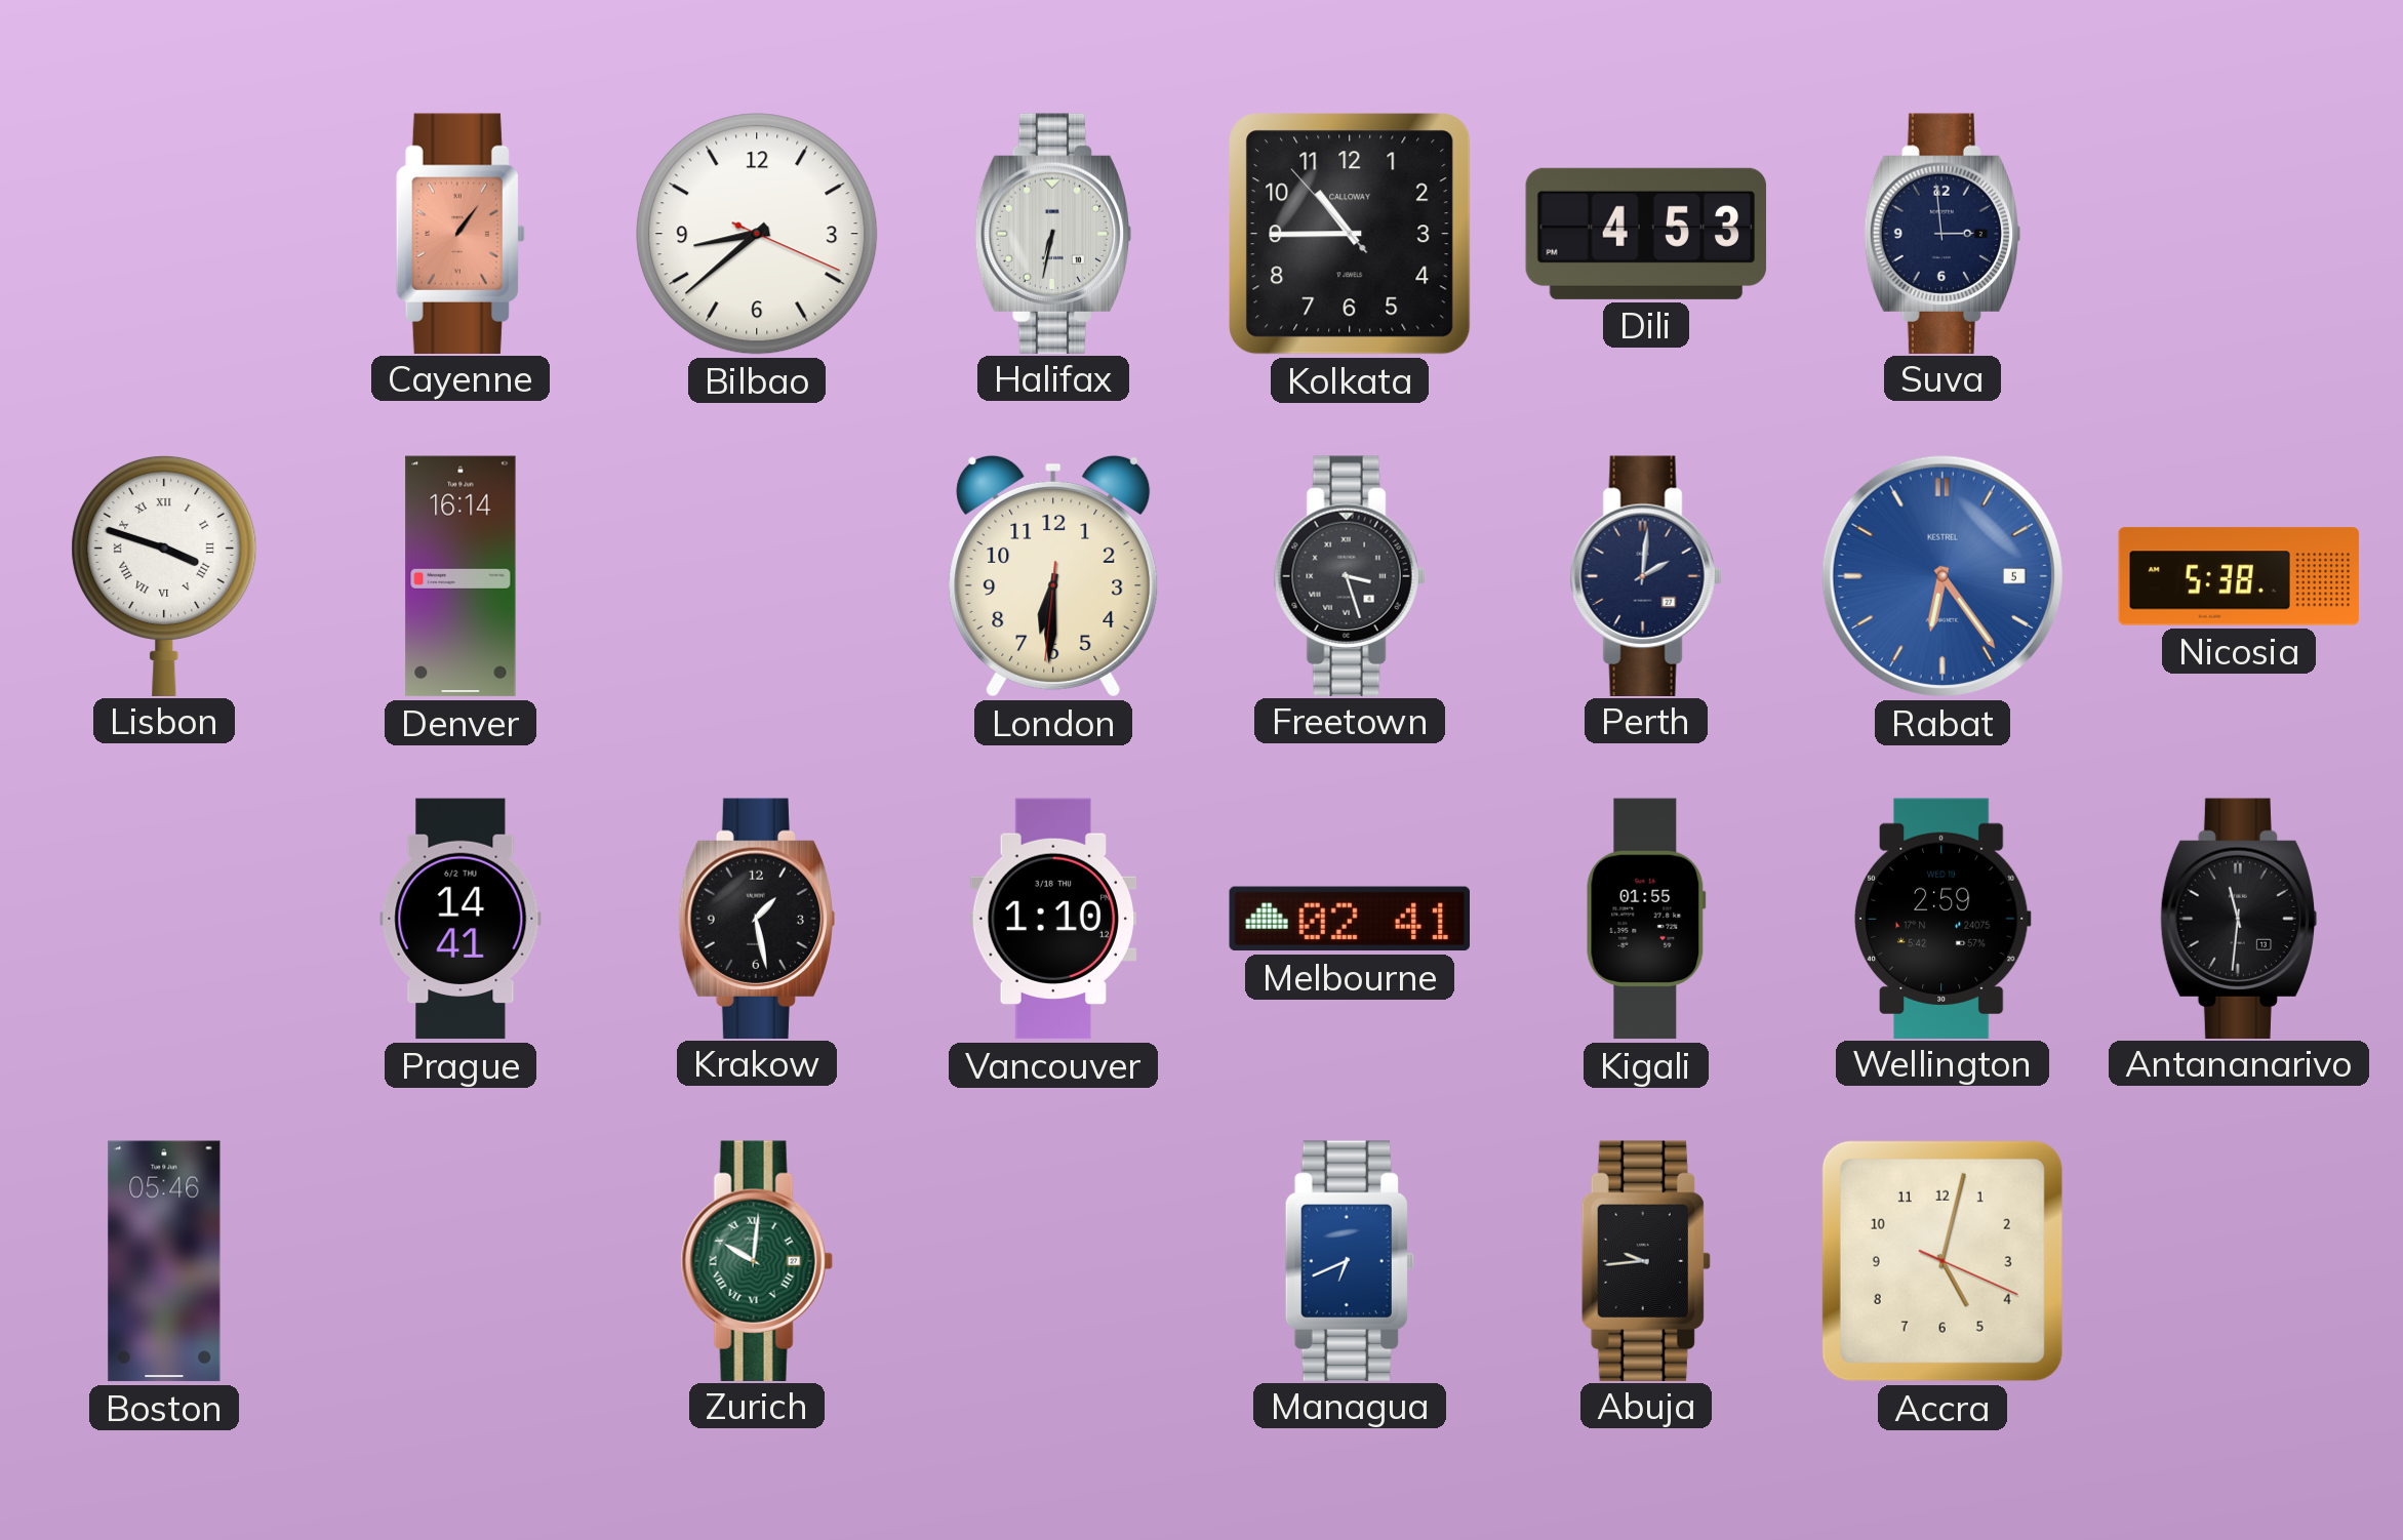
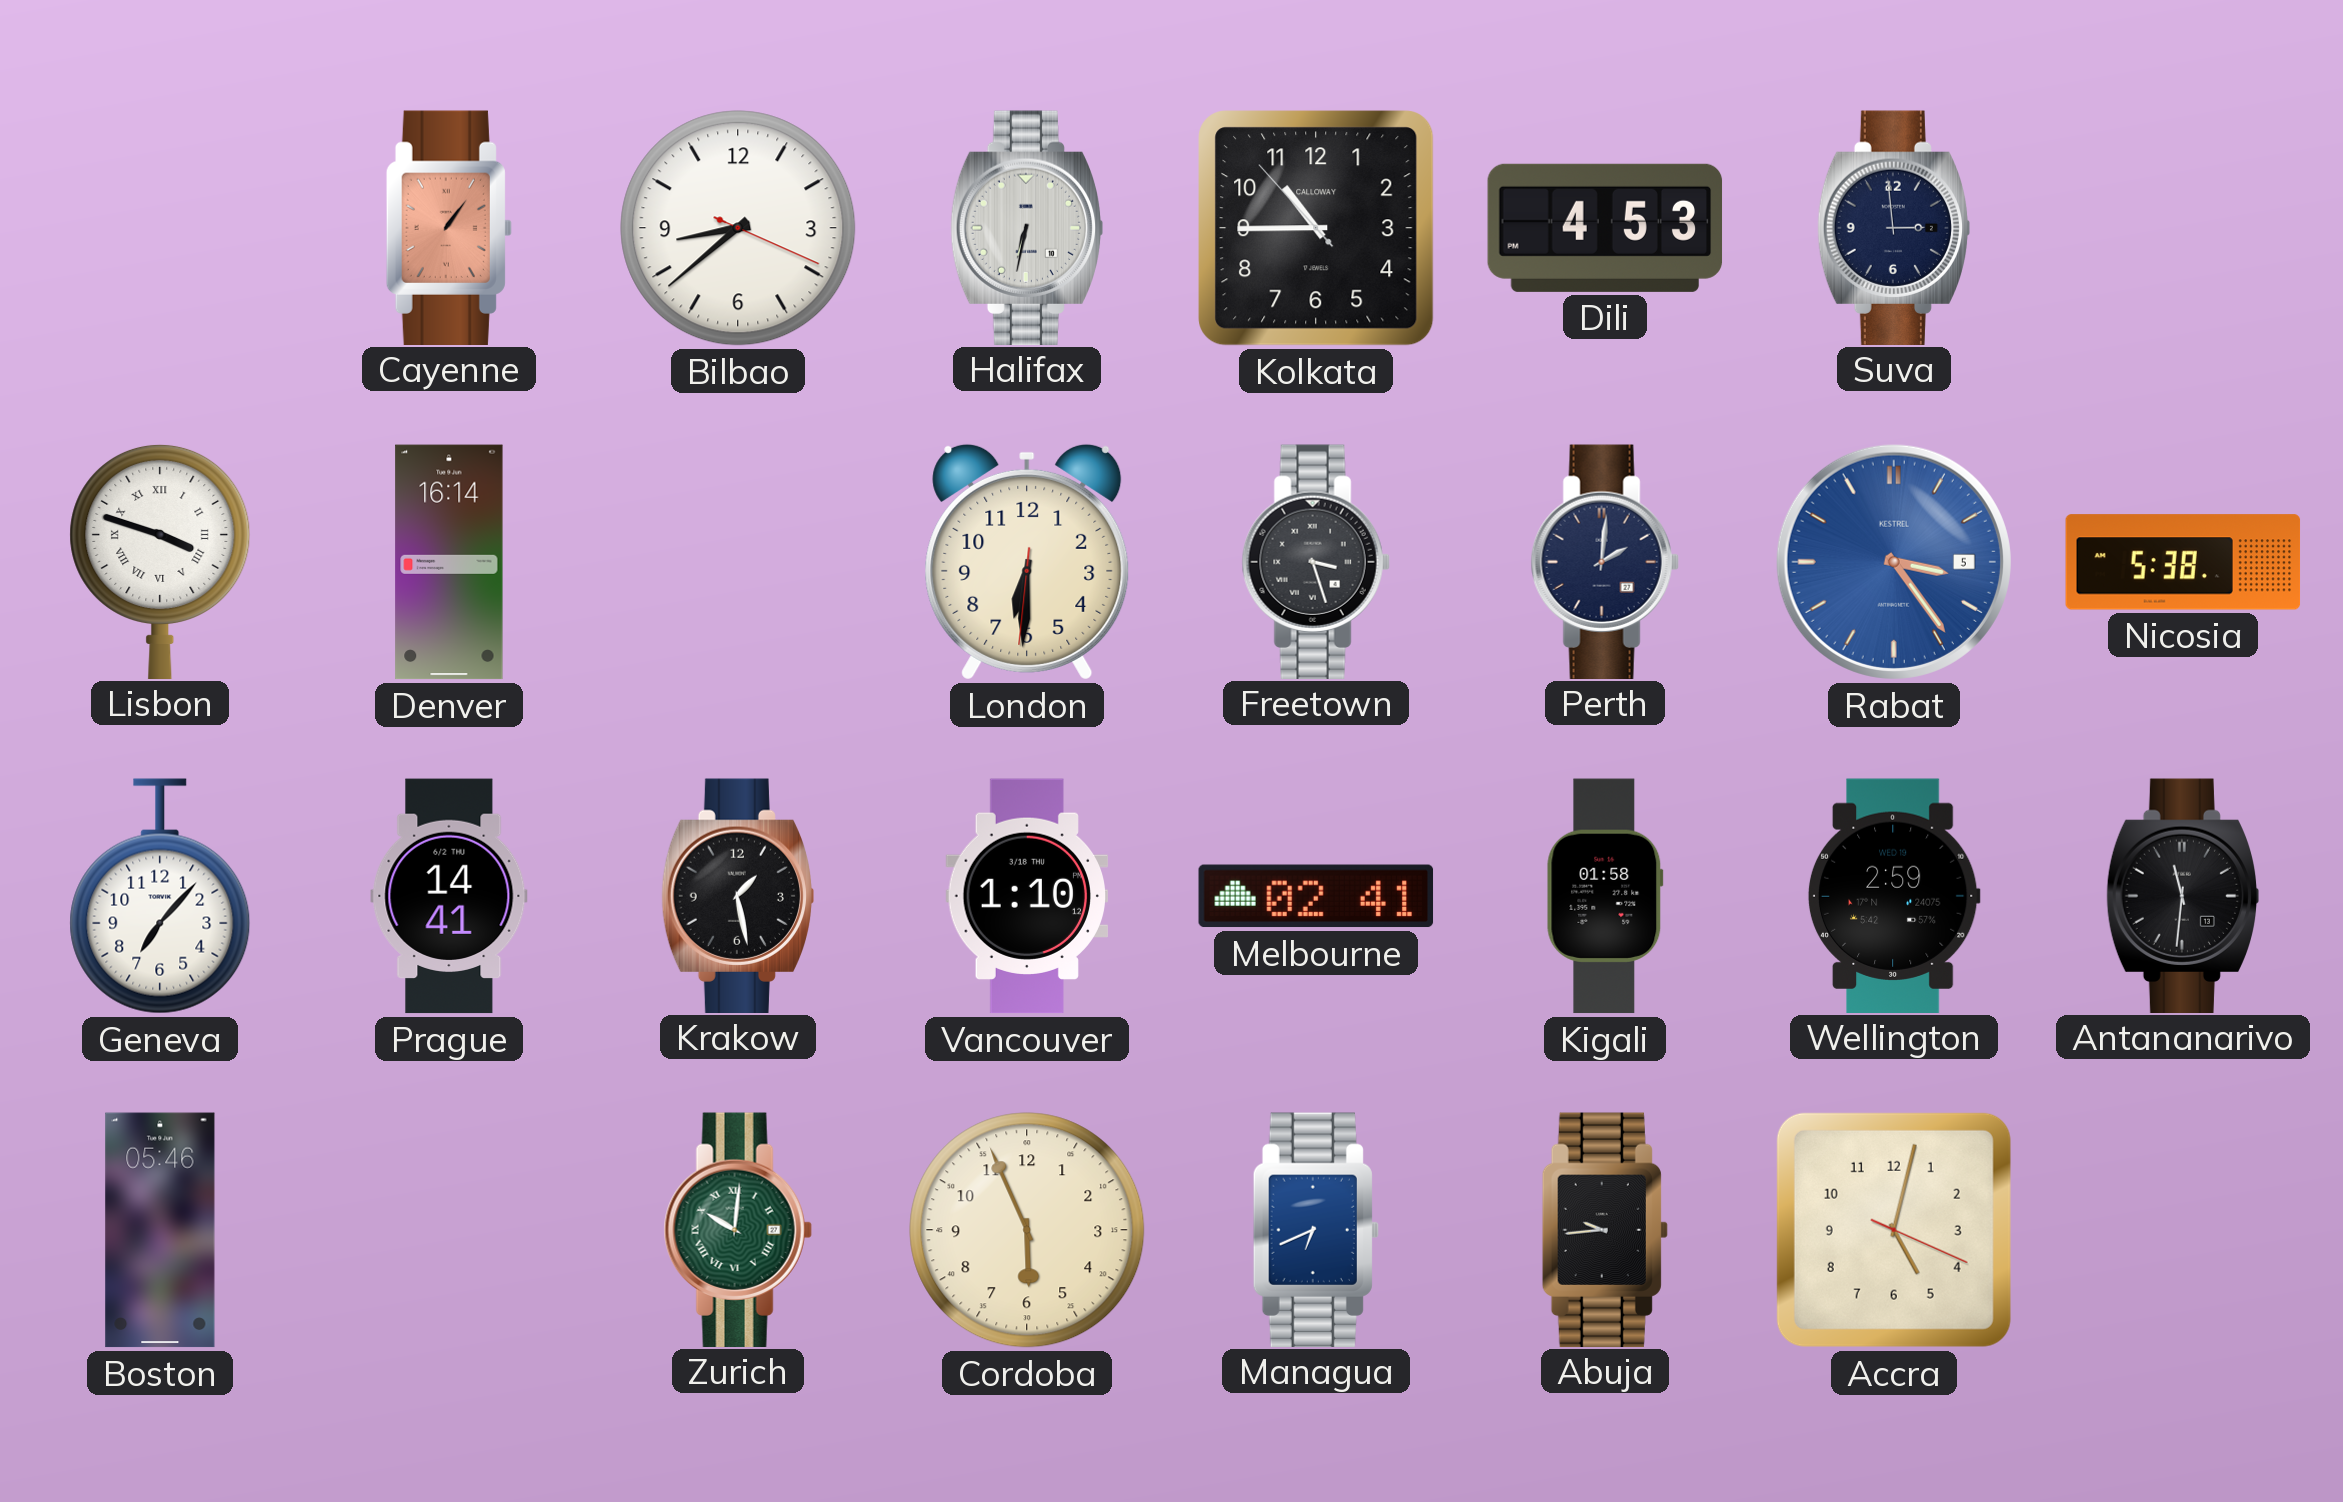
Rabat: 6:24 -> 3:24
Geneva: none -> 7:07
Kigali: 01:55 -> 01:58
Cordoba: none -> 5:56
